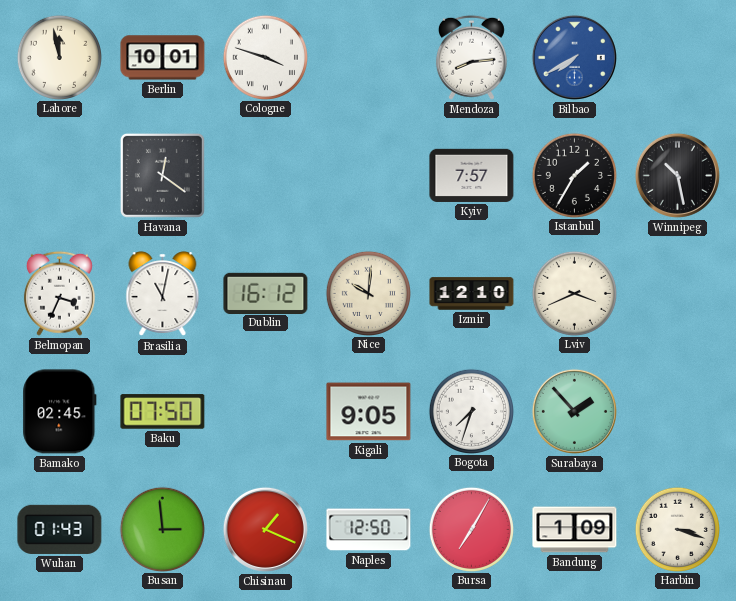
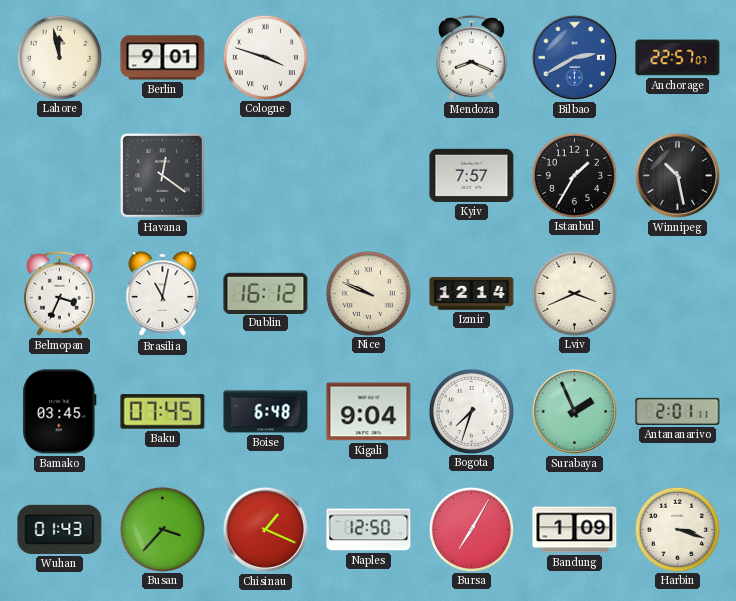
Berlin: 10:01 -> 9:01
Mendoza: 8:14 -> 8:19
Bilbao: 7:40 -> 2:40
Anchorage: none -> 22:57
Nice: 10:01 -> 9:49
Izmir: 12:10 -> 12:14
Bamako: 02:45 -> 03:45
Baku: 07:50 -> 07:45
Boise: none -> 6:48
Kigali: 9:05 -> 9:04
Surabaya: 1:53 -> 1:56
Antananarivo: none -> 2:01
Busan: 2:59 -> 3:37
